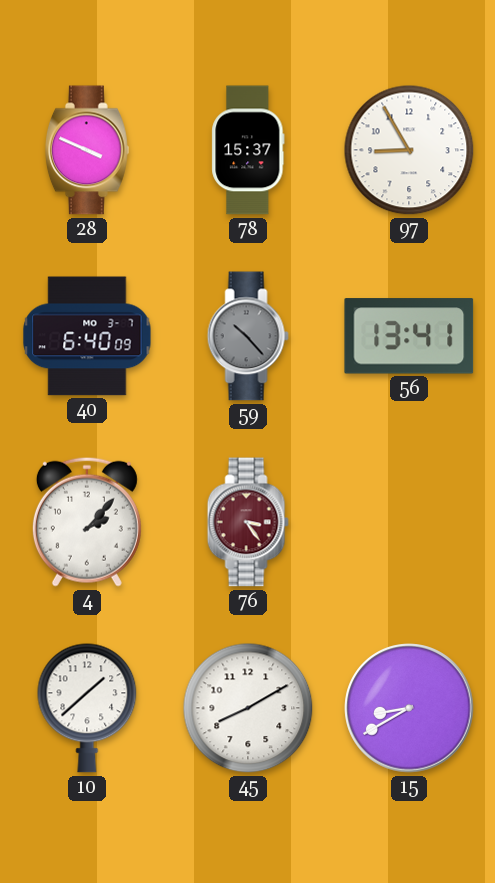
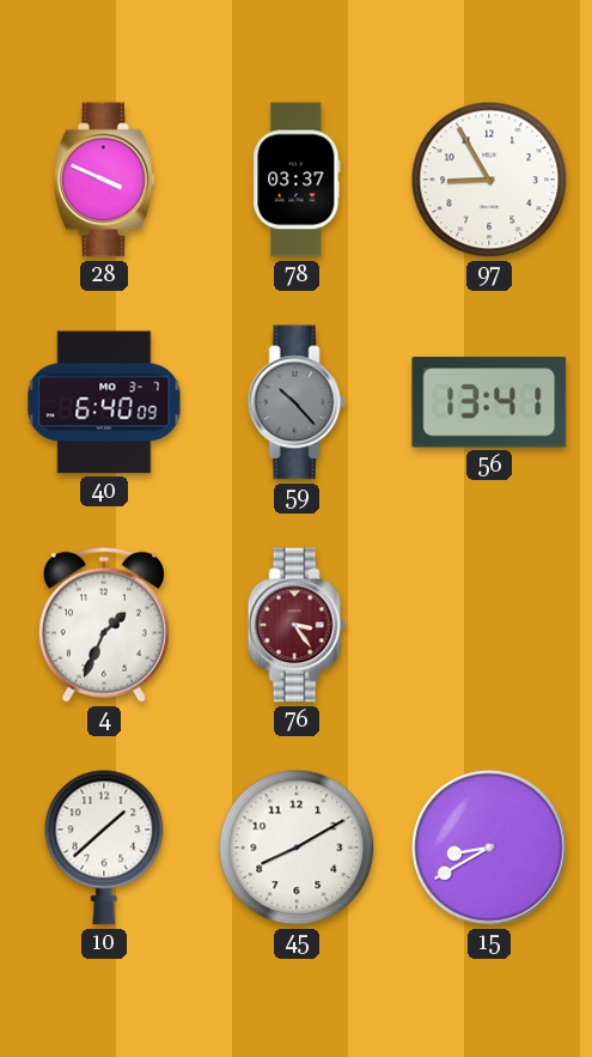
78: 15:37 -> 03:37
4: 2:07 -> 1:34
